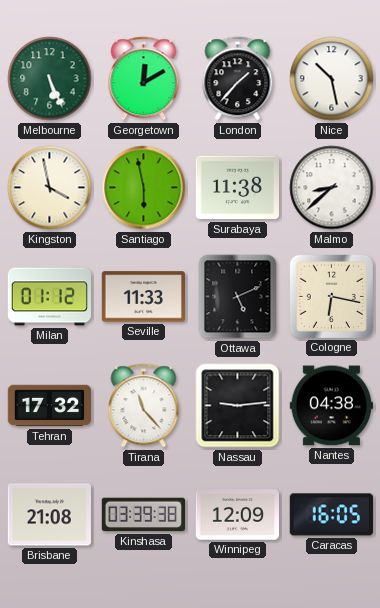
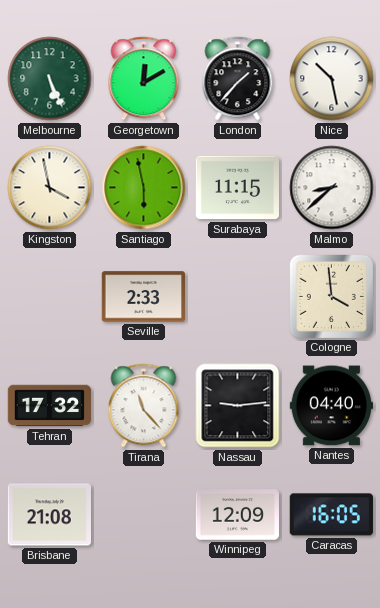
Surabaya: 11:38 -> 11:15
Milan: 01:12 -> none
Seville: 11:33 -> 2:33
Ottawa: 5:11 -> none
Cologne: 6:17 -> 3:59
Nantes: 04:38 -> 04:40
Kinshasa: 03:39 -> none
